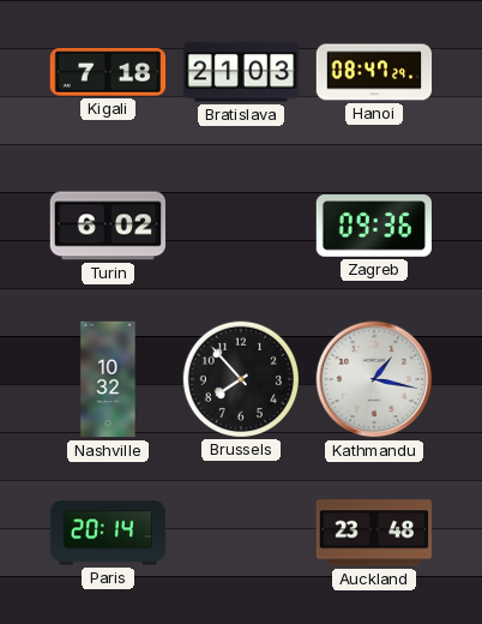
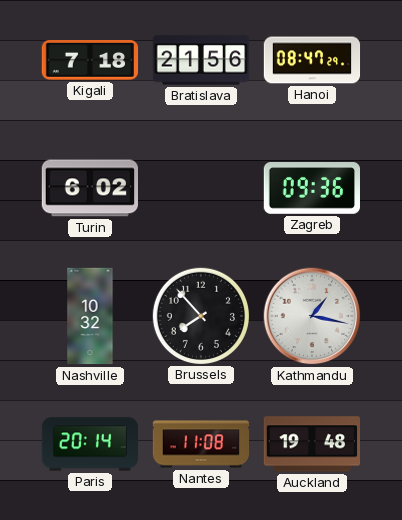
Bratislava: 21:03 -> 21:56
Nantes: none -> 11:08
Auckland: 23:48 -> 19:48
